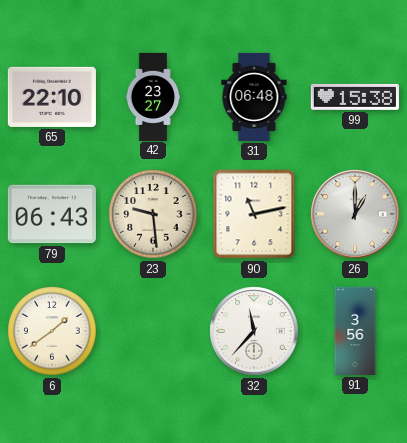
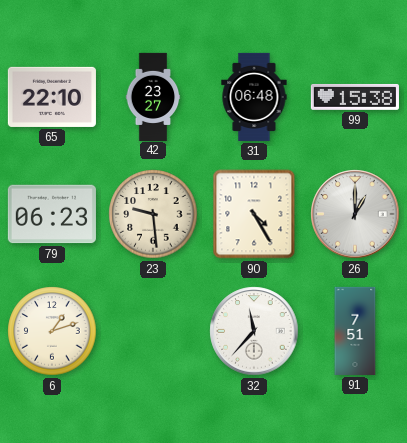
79: 06:43 -> 06:23
90: 11:13 -> 4:25
6: 1:39 -> 1:12
91: 3:56 -> 7:51
